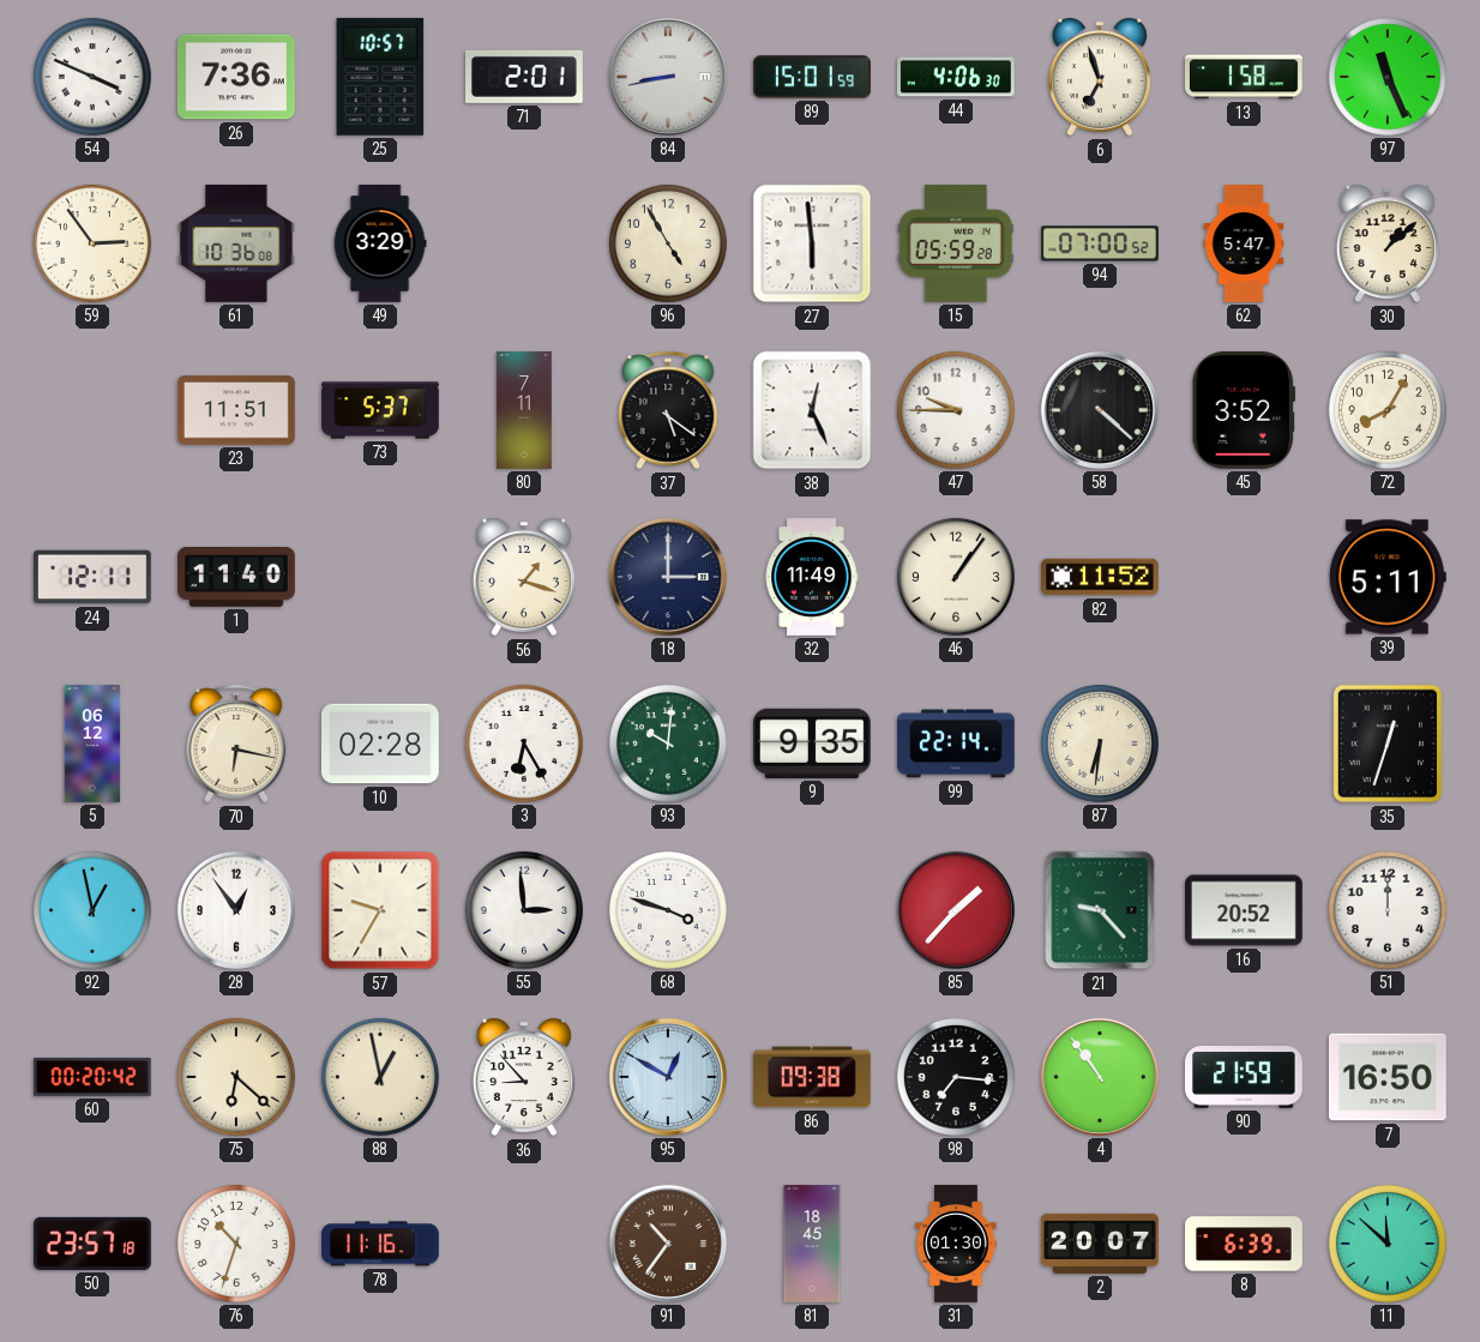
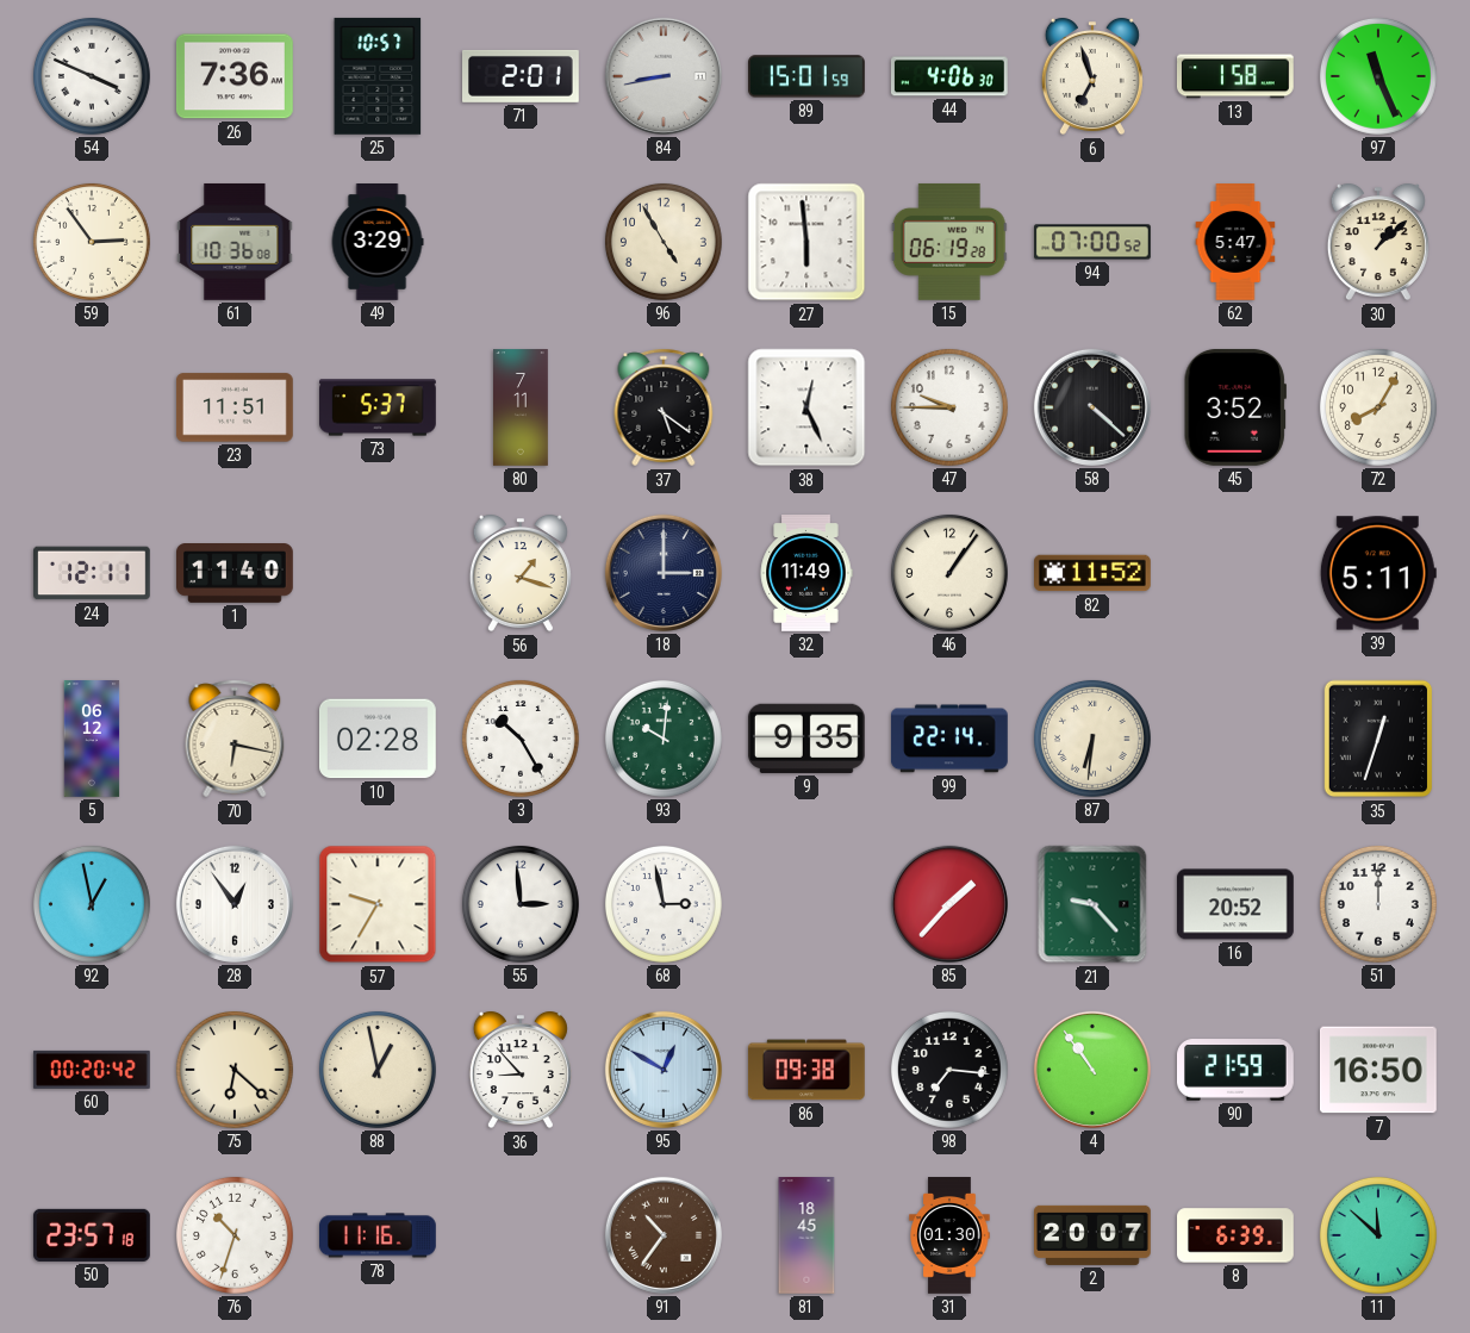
15: 05:59 -> 06:19
3: 6:25 -> 10:25
68: 3:48 -> 2:58
